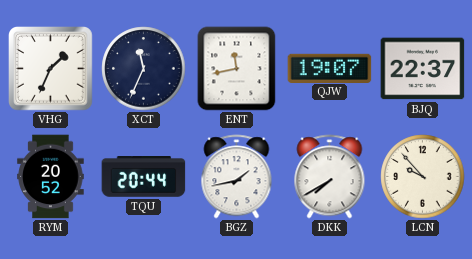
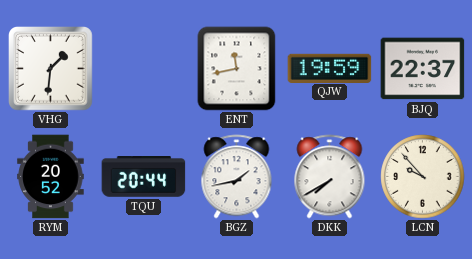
VHG: 1:34 -> 1:31
XCT: 11:34 -> none
QJW: 19:07 -> 19:59
